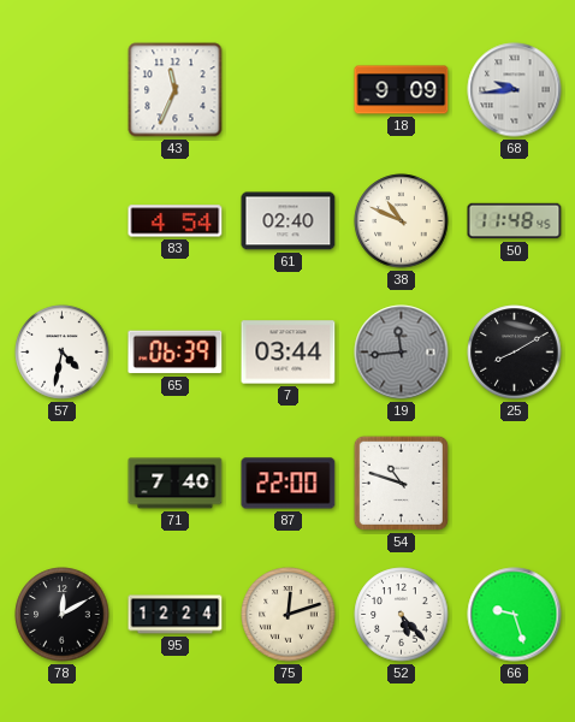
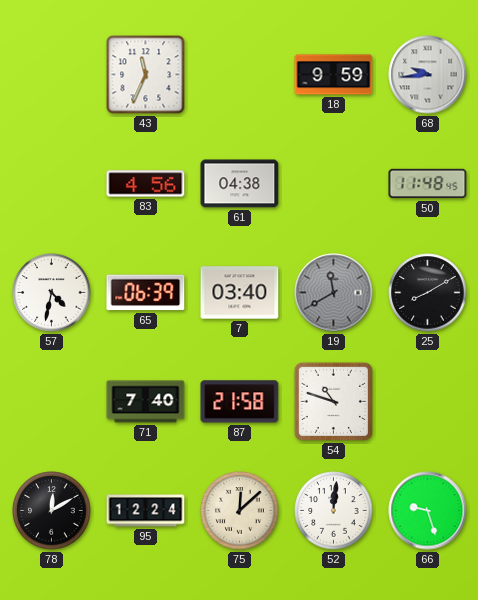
18: 9:09 -> 9:59
83: 4:54 -> 4:56
61: 02:40 -> 04:38
38: 10:49 -> none
7: 03:44 -> 03:40
19: 11:44 -> 11:40
87: 22:00 -> 21:58
75: 12:12 -> 12:08
52: 5:23 -> 12:01
